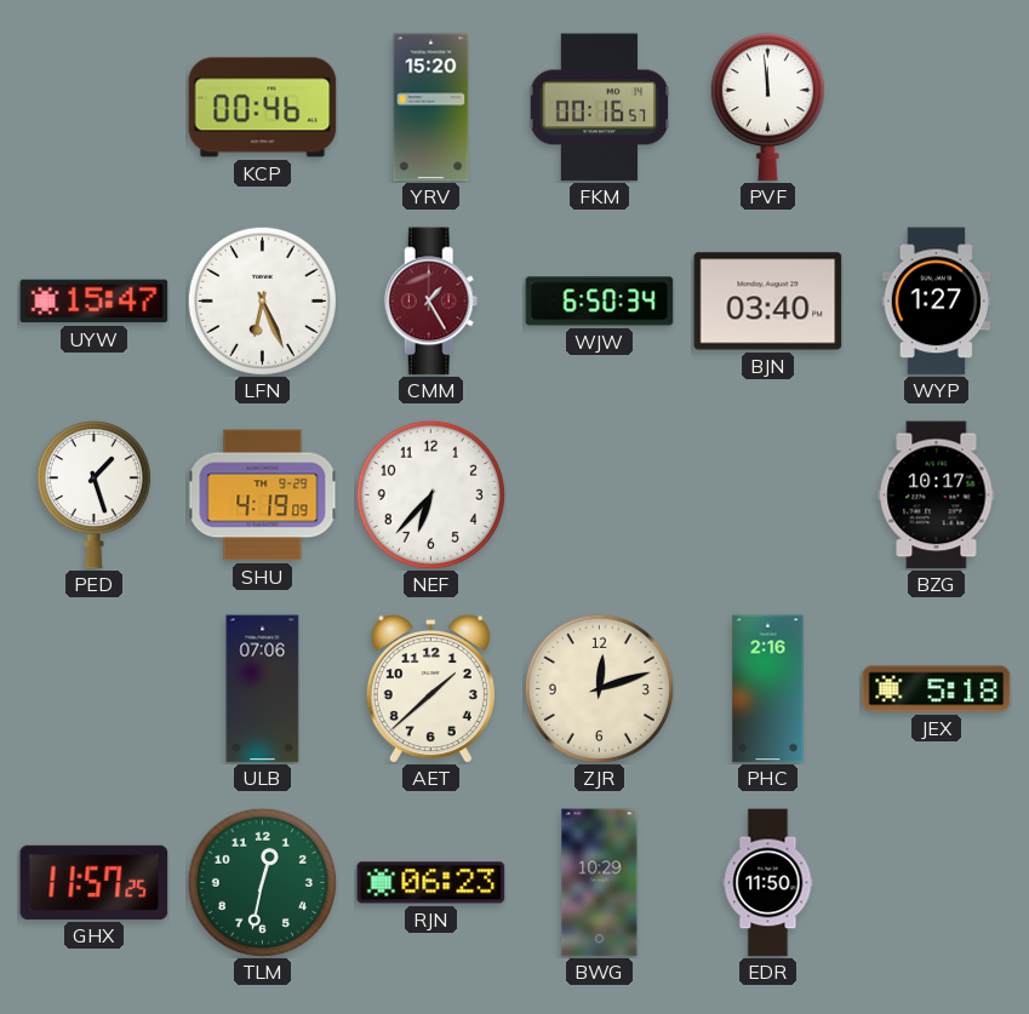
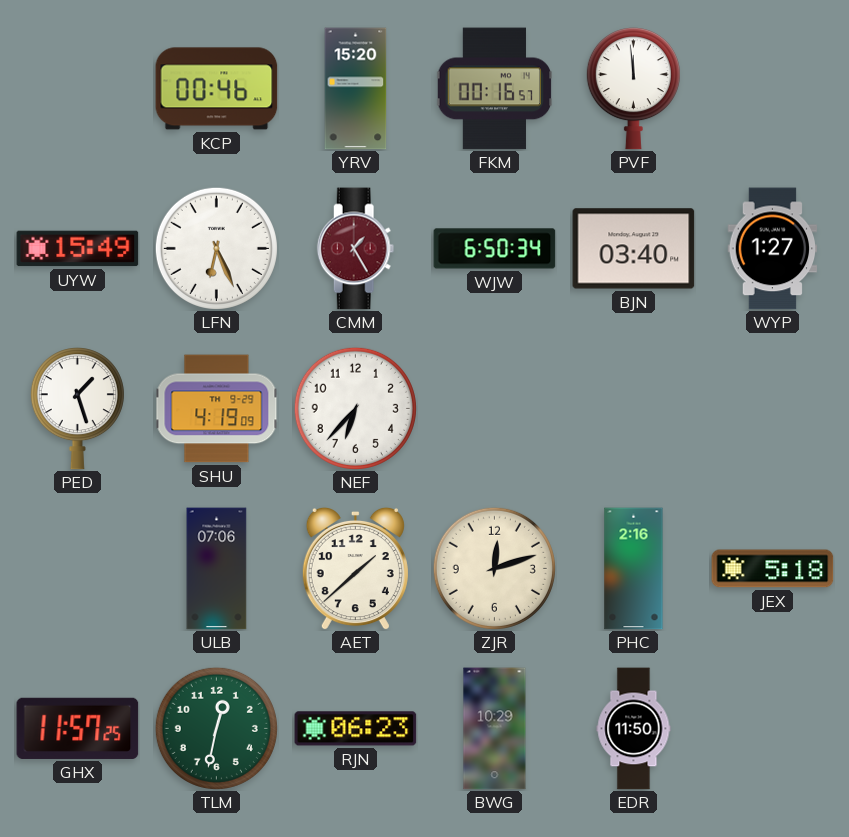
UYW: 15:47 -> 15:49
BZG: 10:17 -> none
